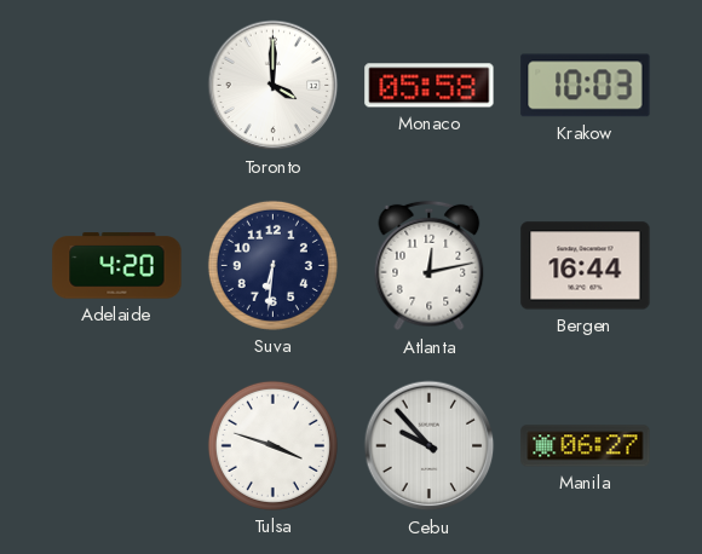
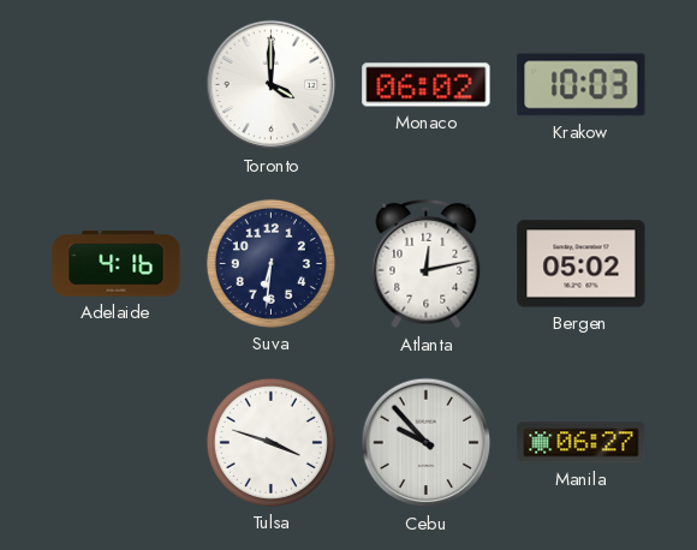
Monaco: 05:58 -> 06:02
Adelaide: 4:20 -> 4:16
Bergen: 16:44 -> 05:02
